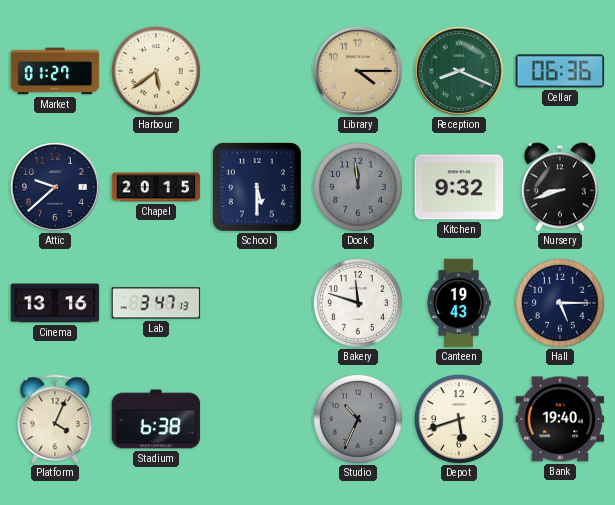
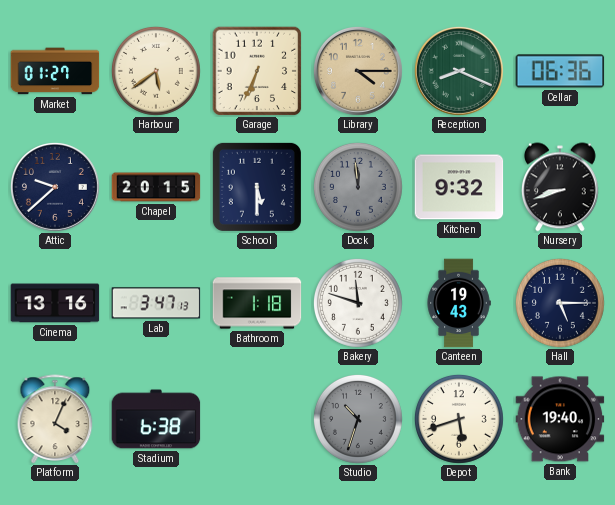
Garage: none -> 6:34
Bathroom: none -> 1:18
Studio: 10:34 -> 10:33
